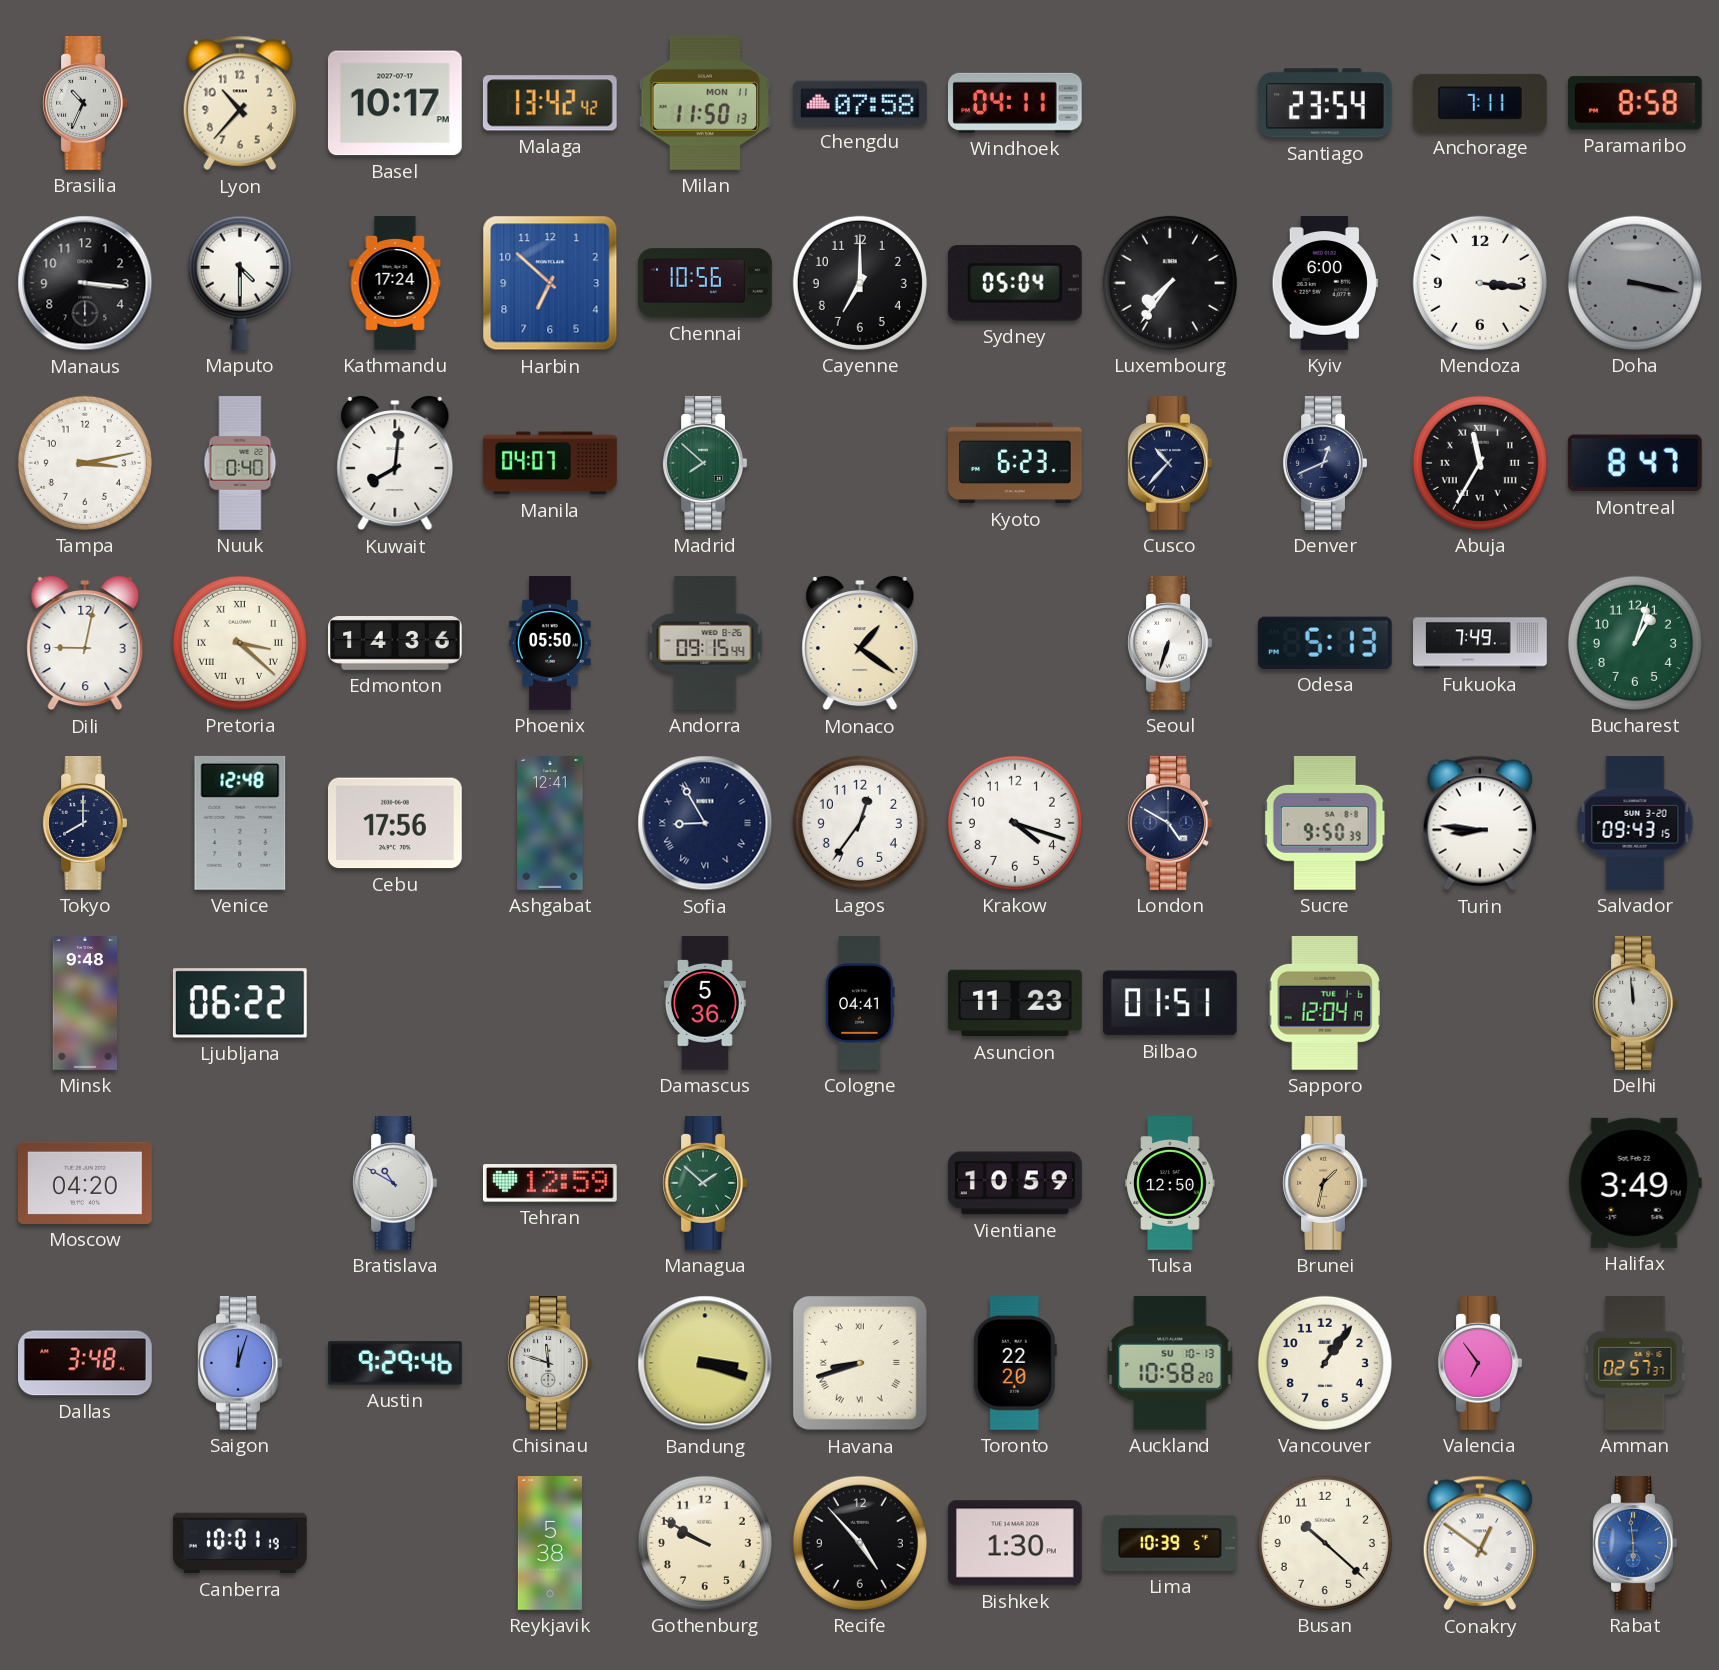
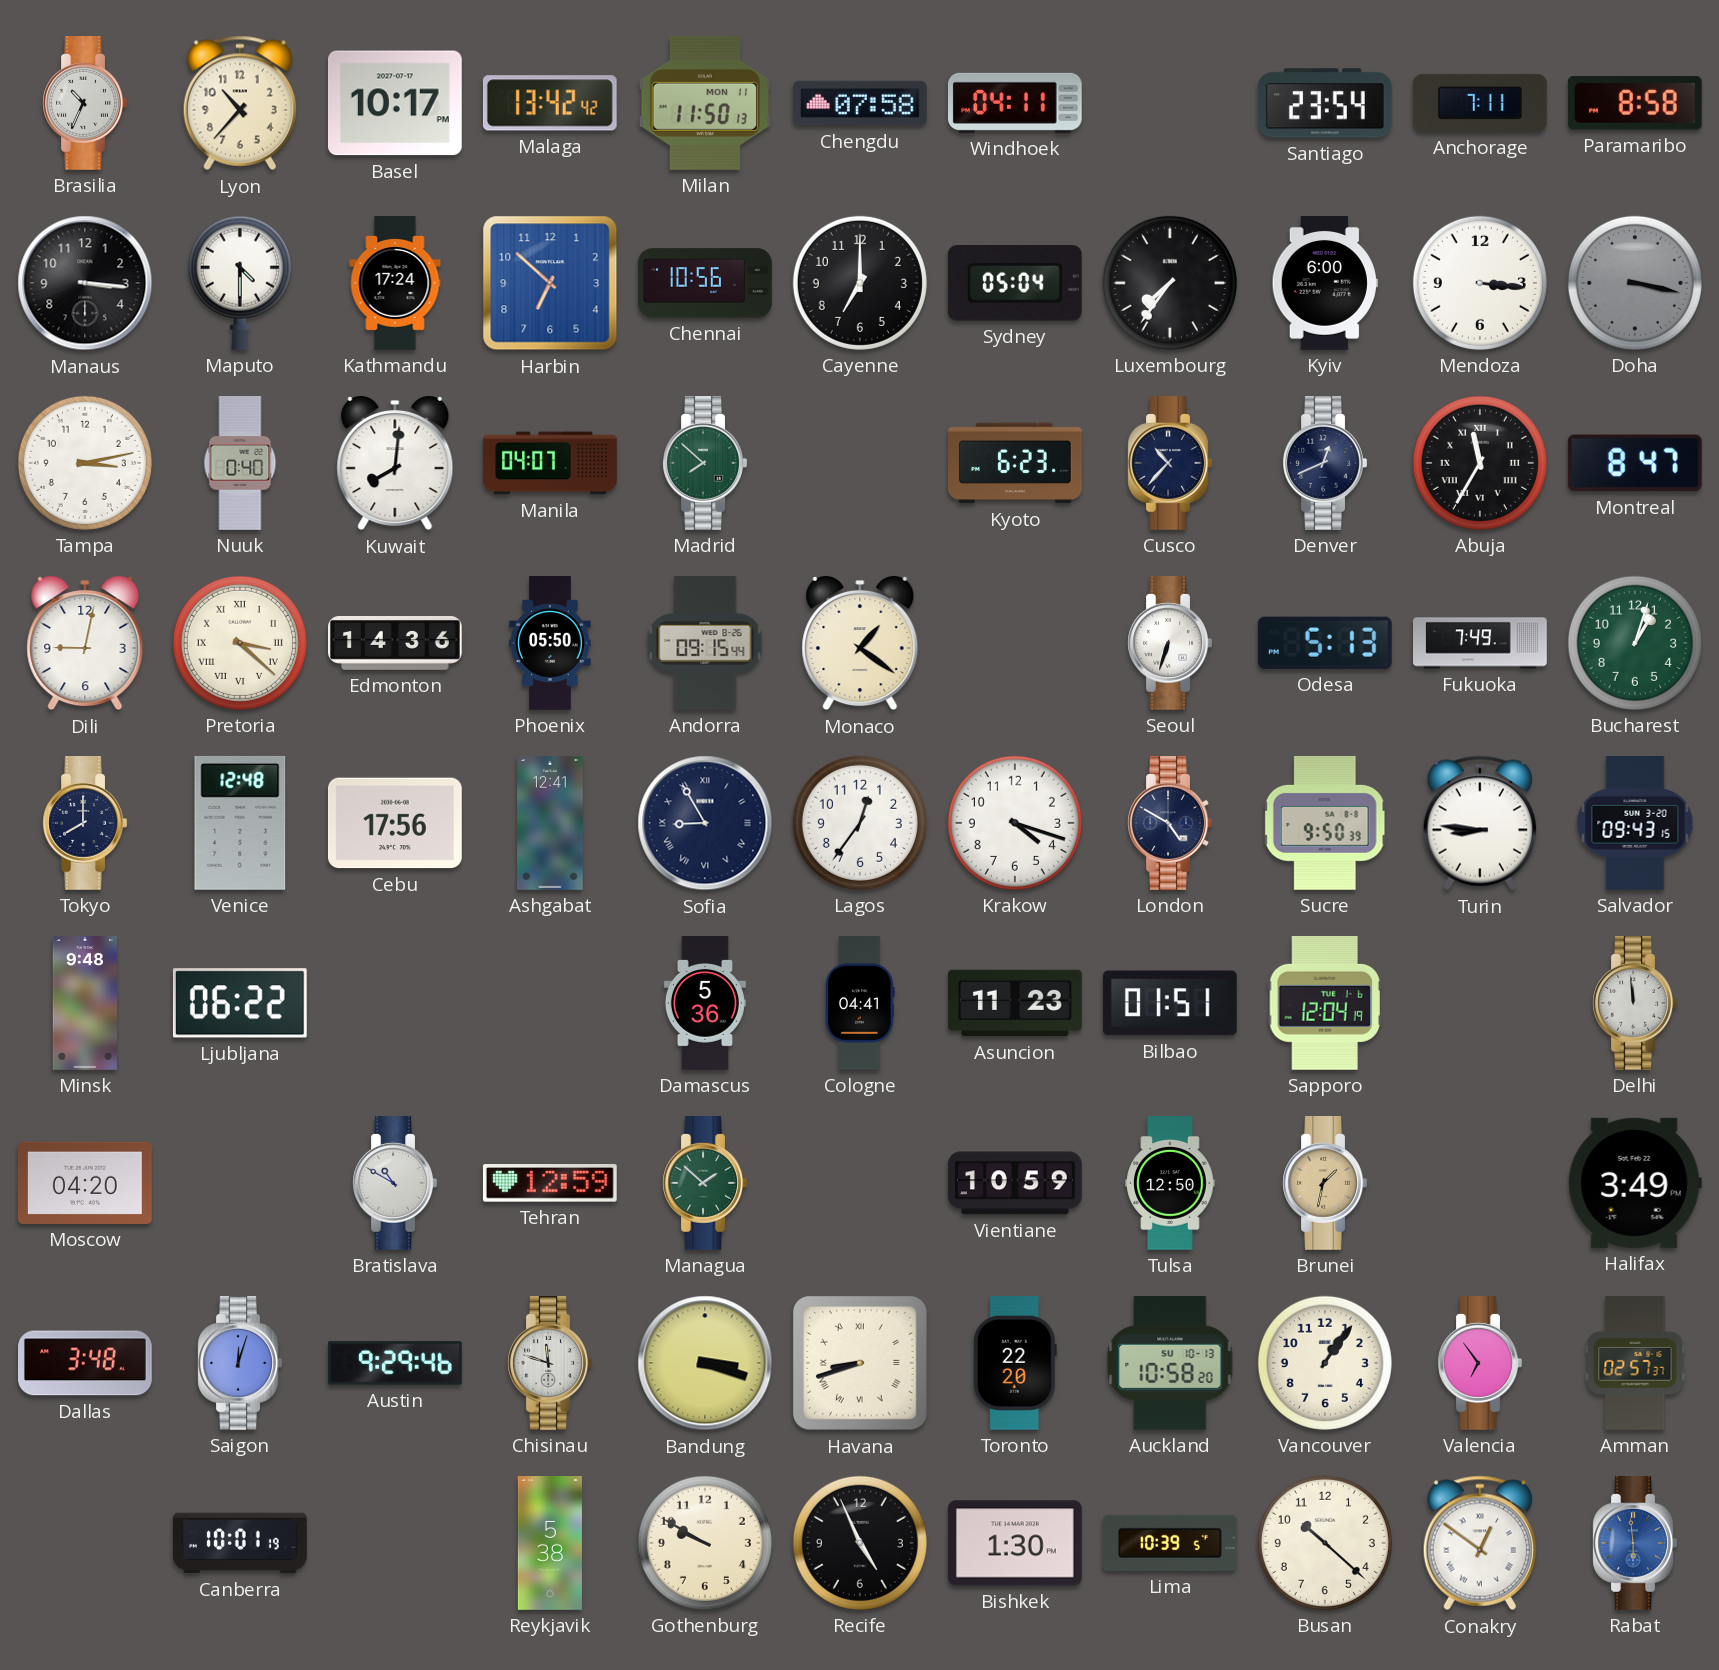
Recife: 4:53 -> 4:56
